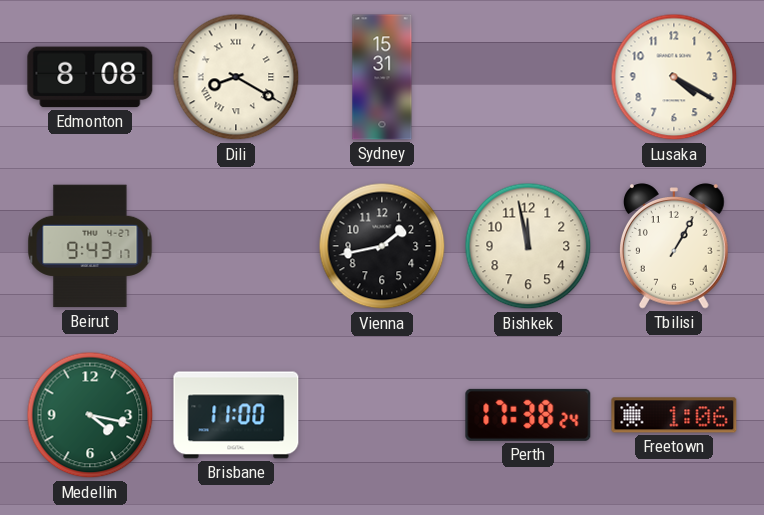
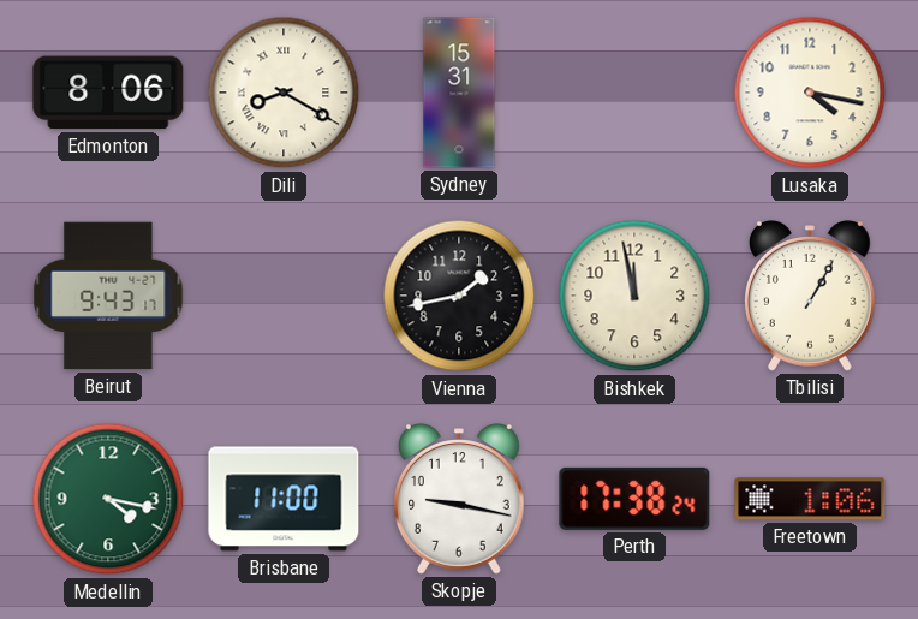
Edmonton: 8:08 -> 8:06
Lusaka: 4:20 -> 4:17
Skopje: none -> 9:17
